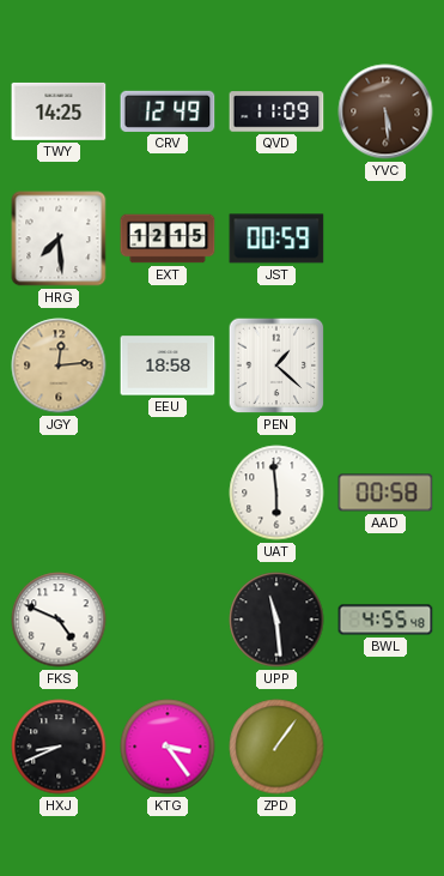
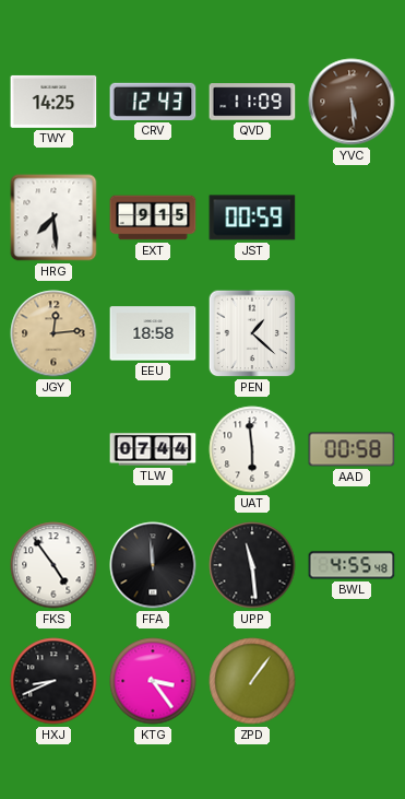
CRV: 12:49 -> 12:43
EXT: 12:15 -> 9:15
TLW: none -> 07:44
FKS: 4:49 -> 4:54
FFA: none -> 11:59
